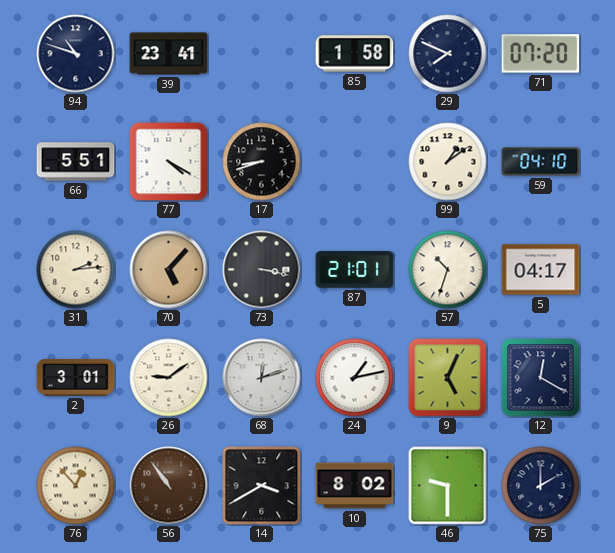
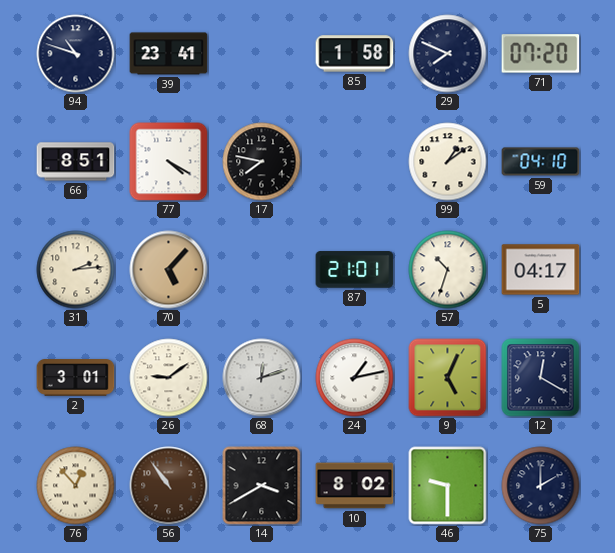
66: 5:51 -> 8:51
17: 8:42 -> 7:47
73: 3:17 -> none
